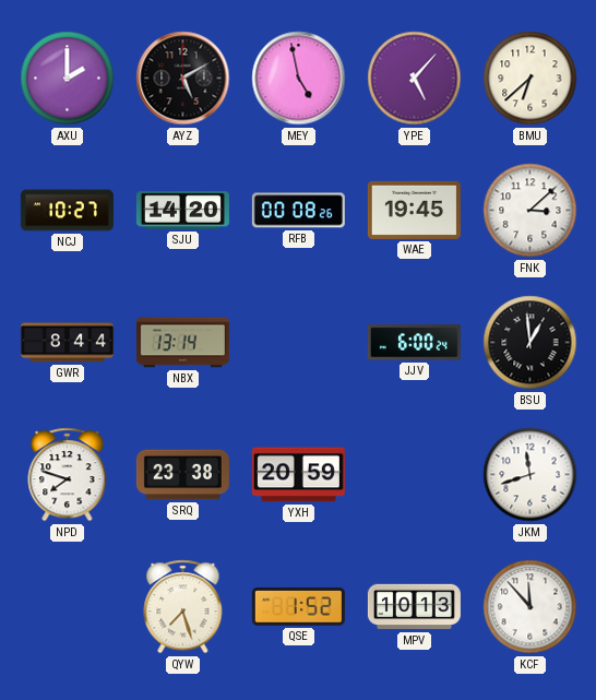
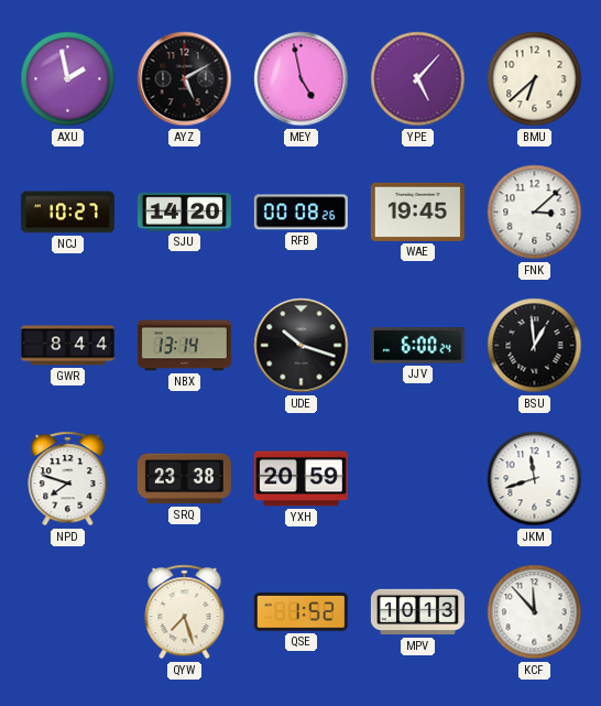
AXU: 2:00 -> 1:58
UDE: none -> 10:18
